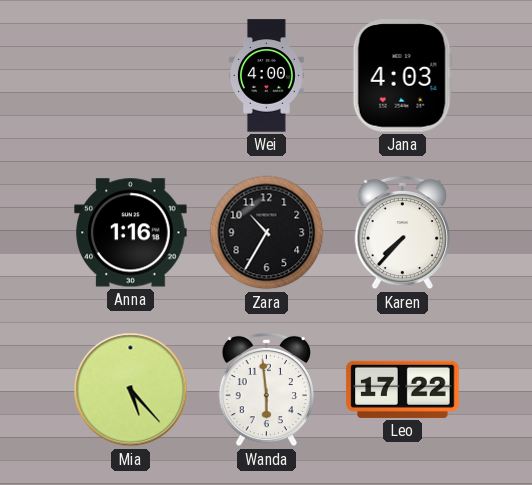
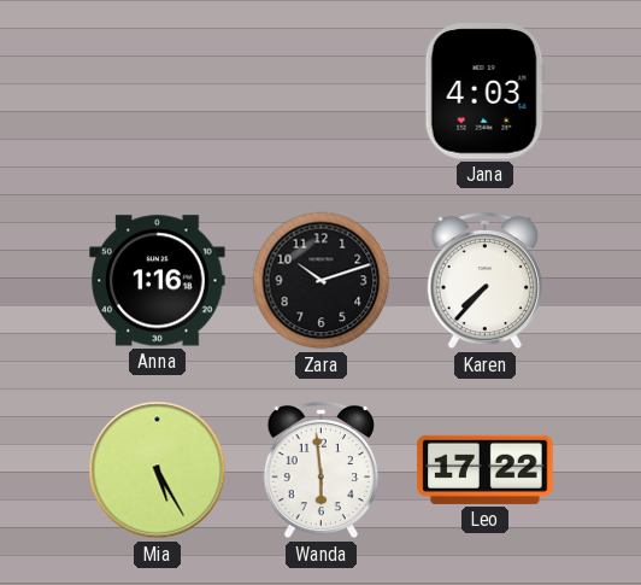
Wei: 4:00 -> none
Zara: 10:35 -> 10:12
Mia: 5:23 -> 5:25
